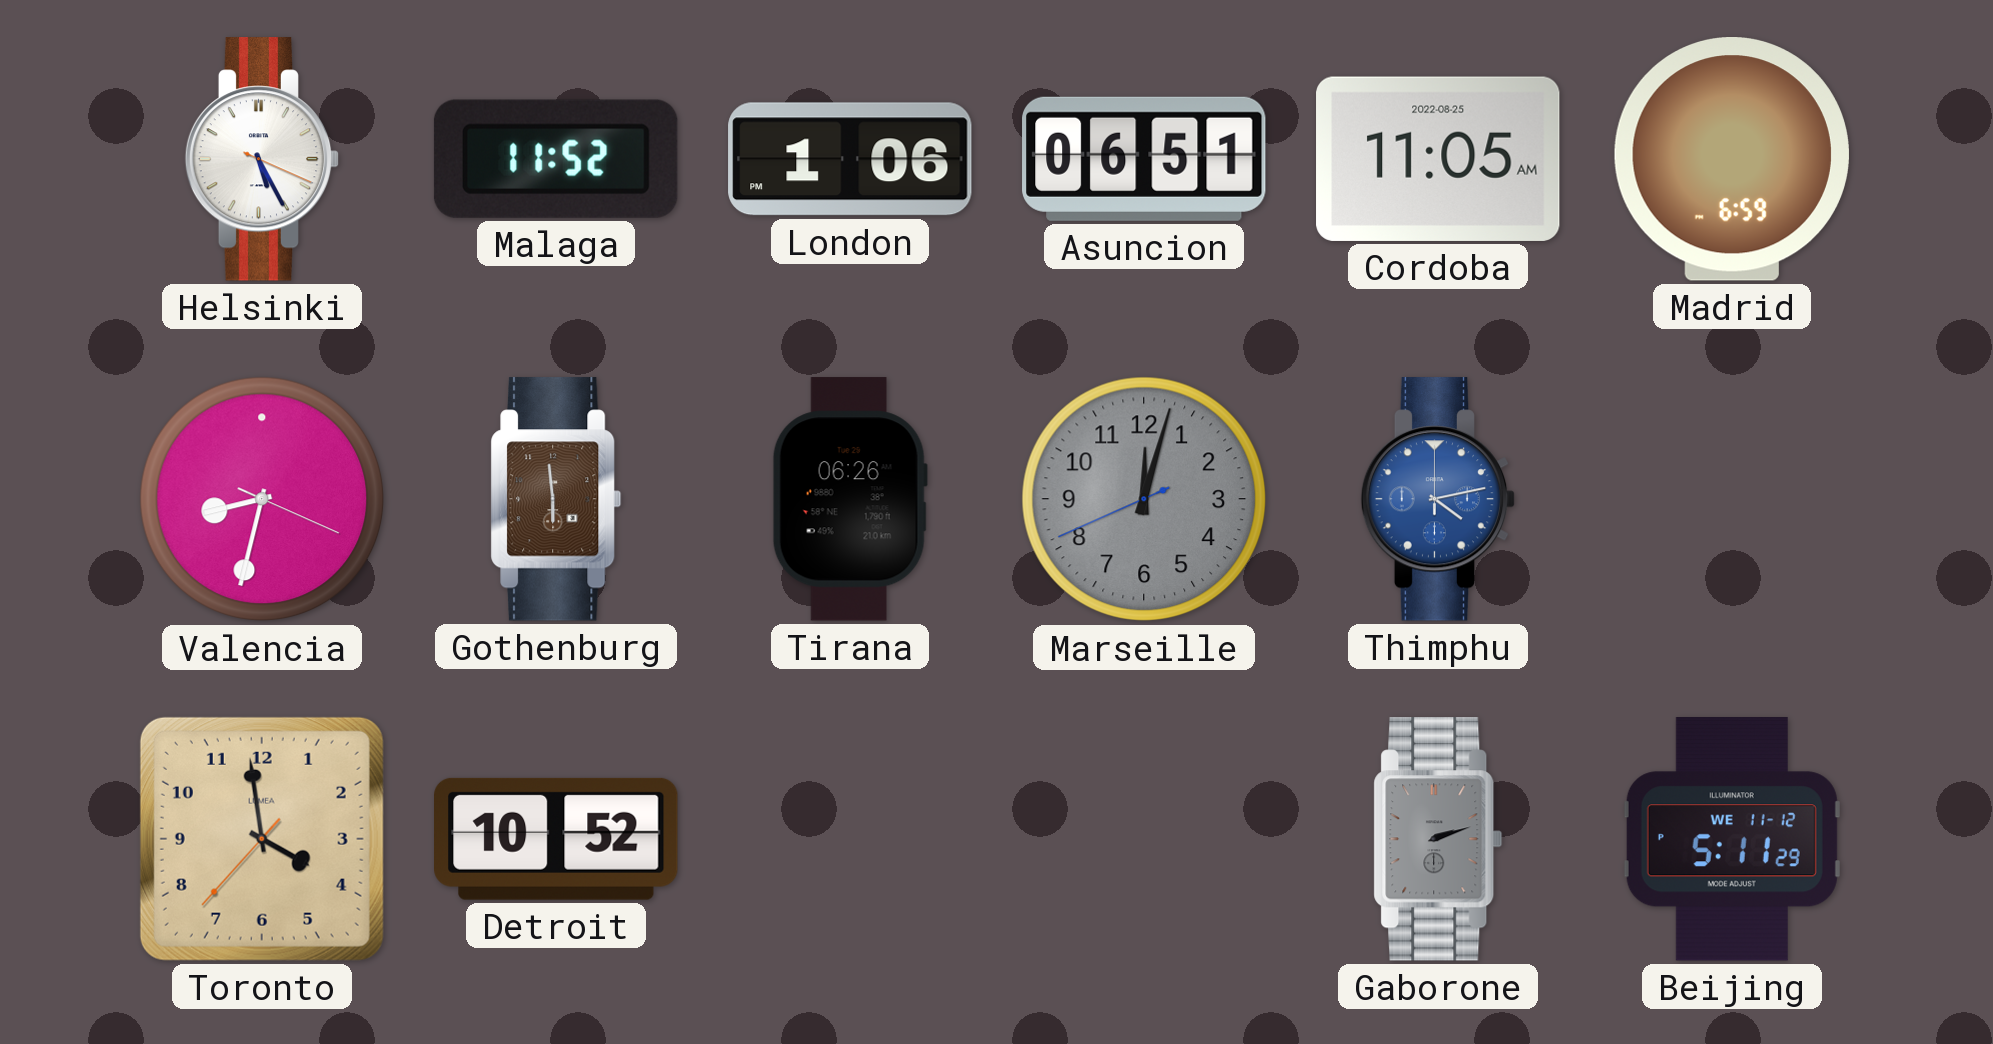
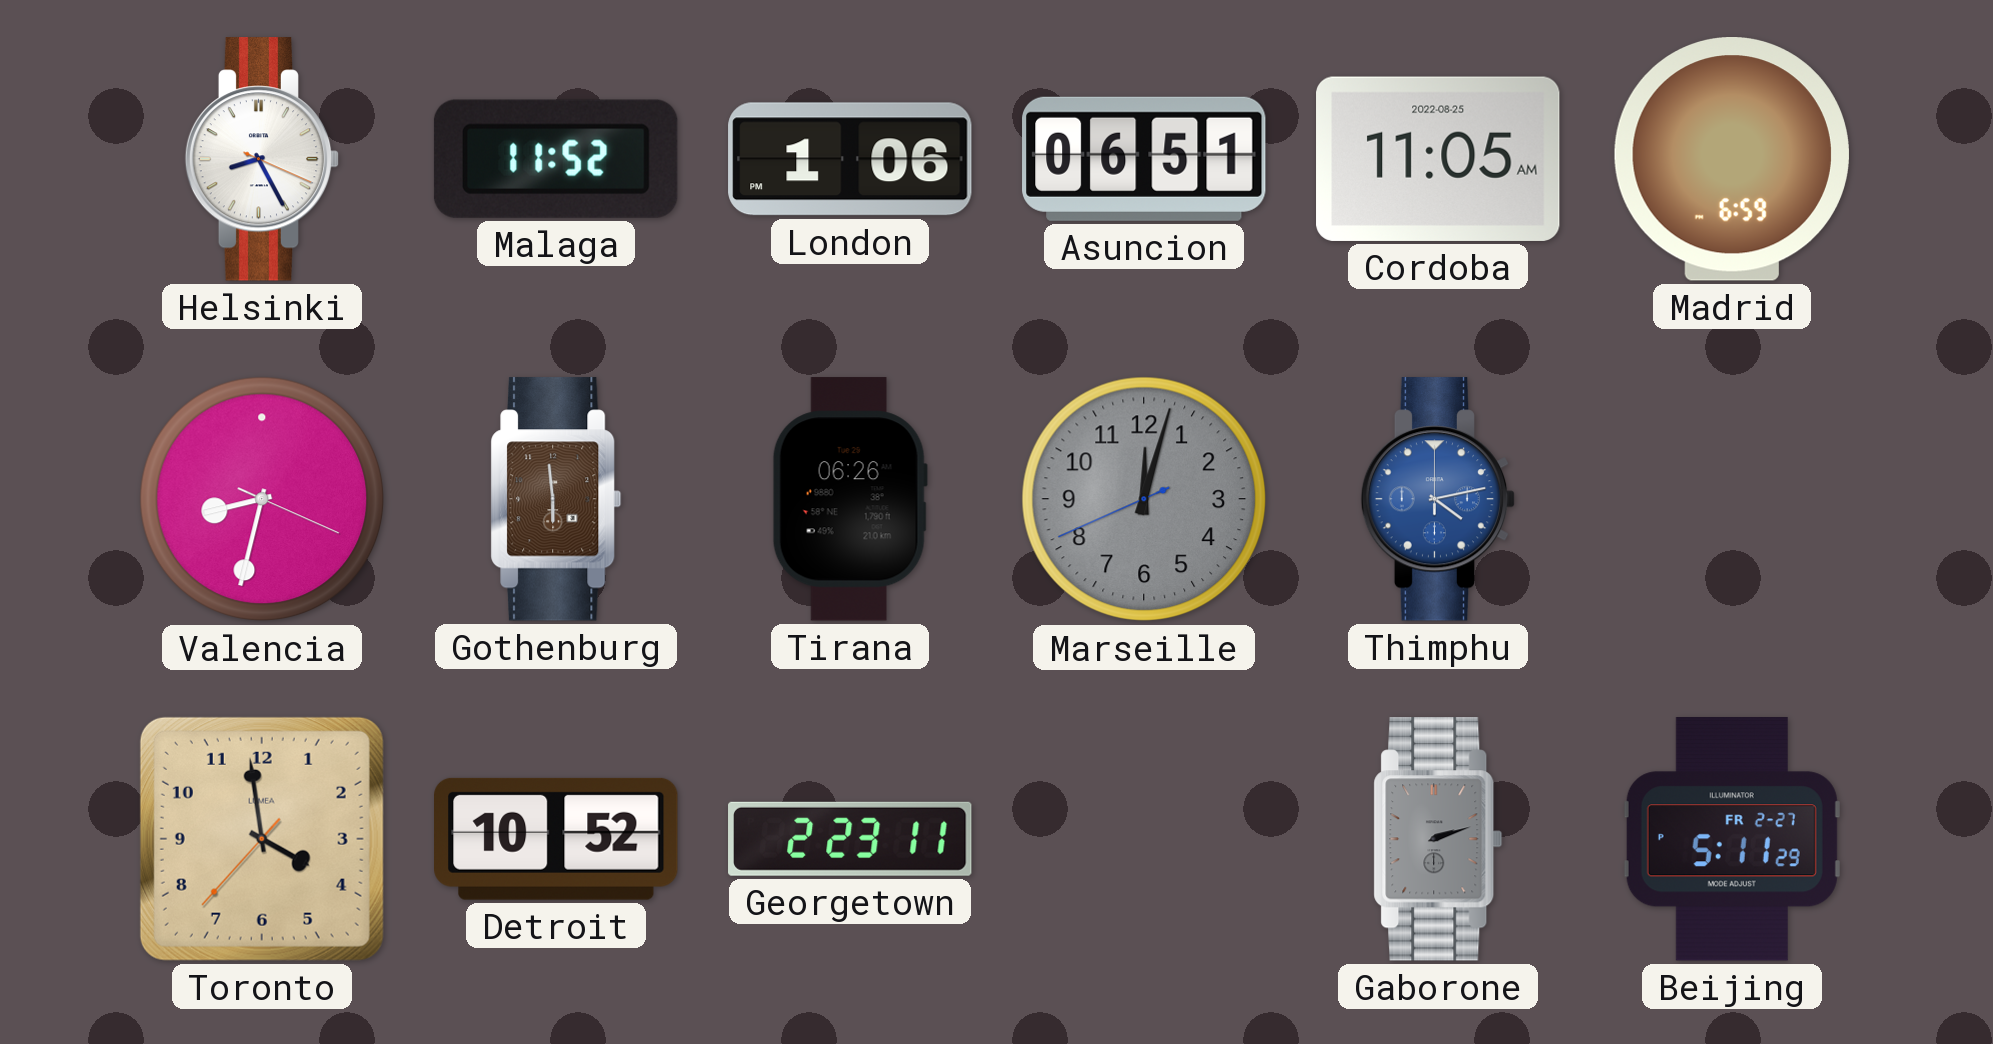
Helsinki: 5:25 -> 8:25
Georgetown: none -> 2:23
Beijing date: WE 11-12 -> FR 2-27
